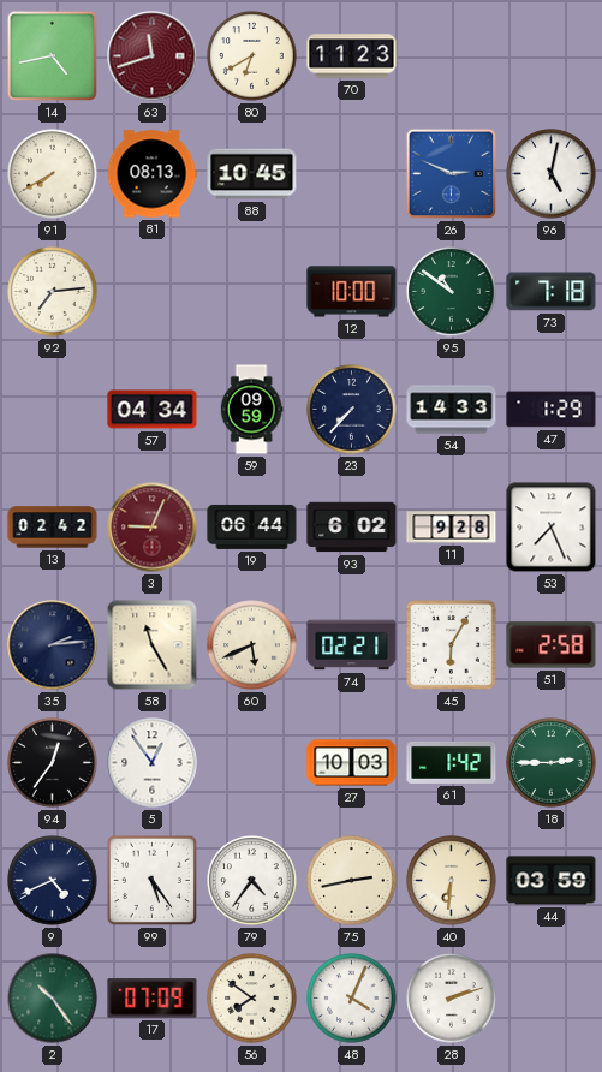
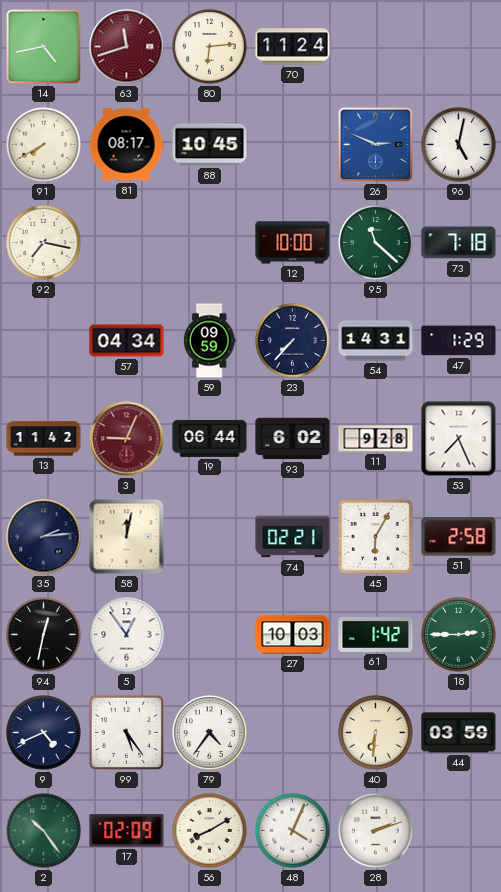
80: 6:40 -> 6:14
70: 11:23 -> 11:24
81: 08:13 -> 08:17
92: 7:14 -> 7:17
95: 10:51 -> 11:22
54: 14:33 -> 14:31
13: 02:42 -> 11:42
58: 11:25 -> 12:02
60: 5:41 -> none
94: 12:36 -> 12:32
75: 2:43 -> none
17: 07:09 -> 02:09
56: 7:51 -> 8:10
